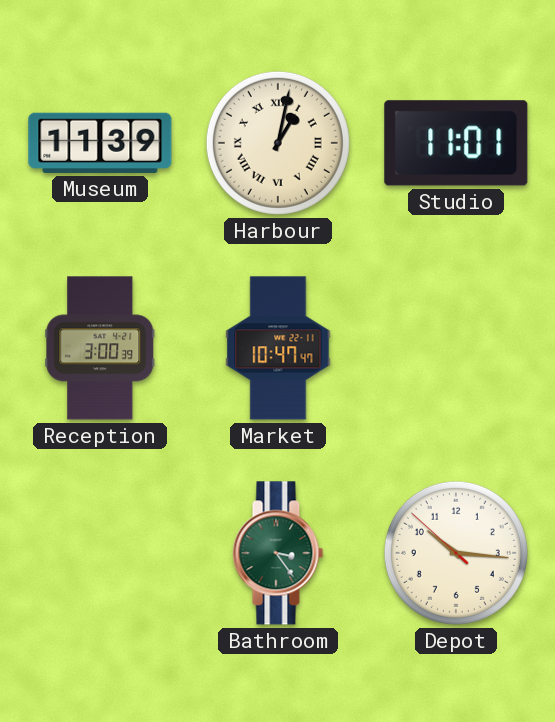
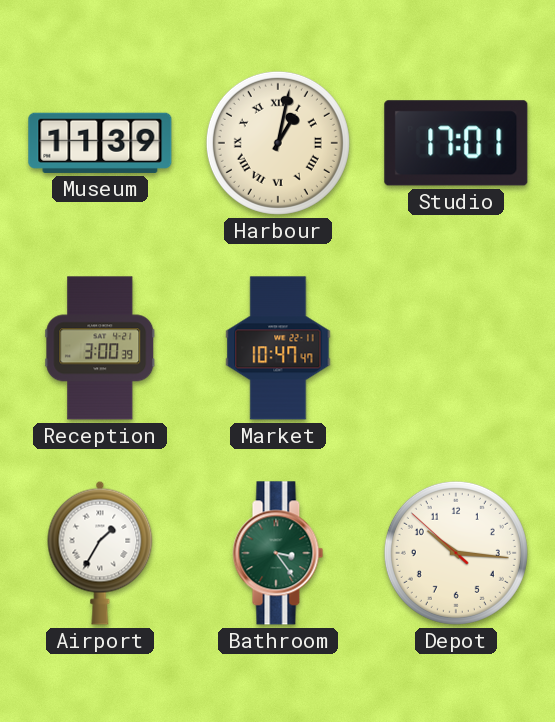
Studio: 11:01 -> 17:01
Airport: none -> 1:35
